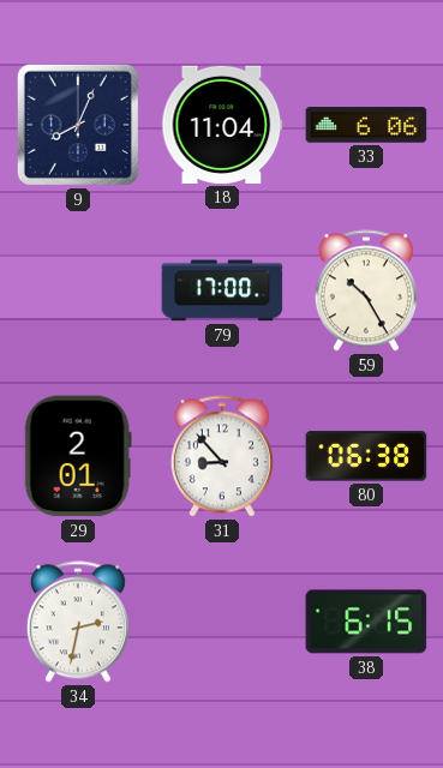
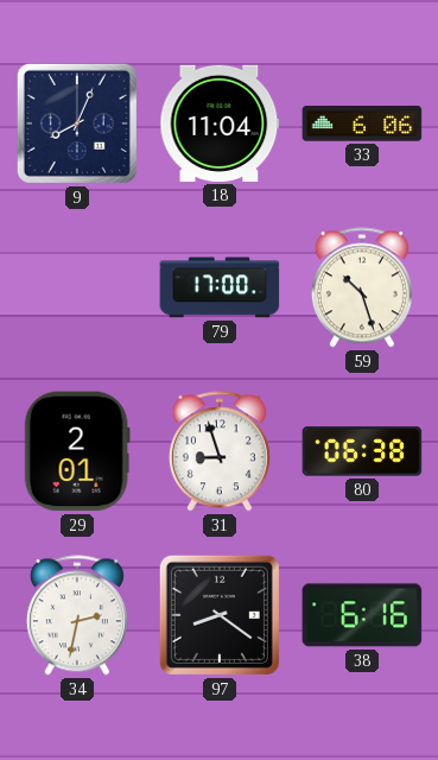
59: 10:25 -> 10:27
31: 8:53 -> 8:57
97: none -> 8:21
38: 6:15 -> 6:16
